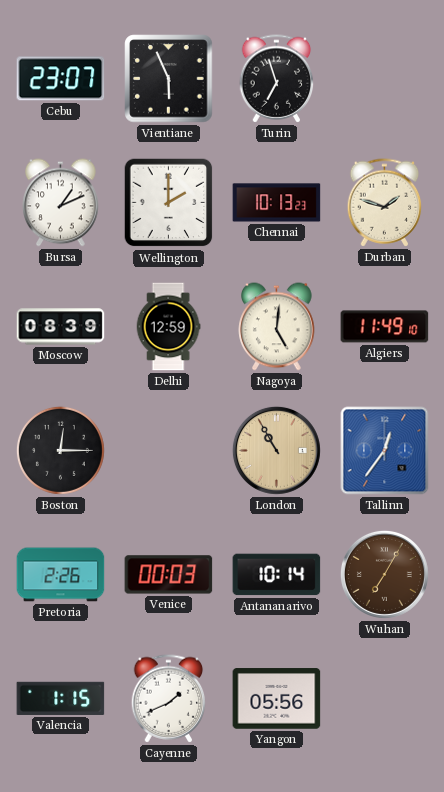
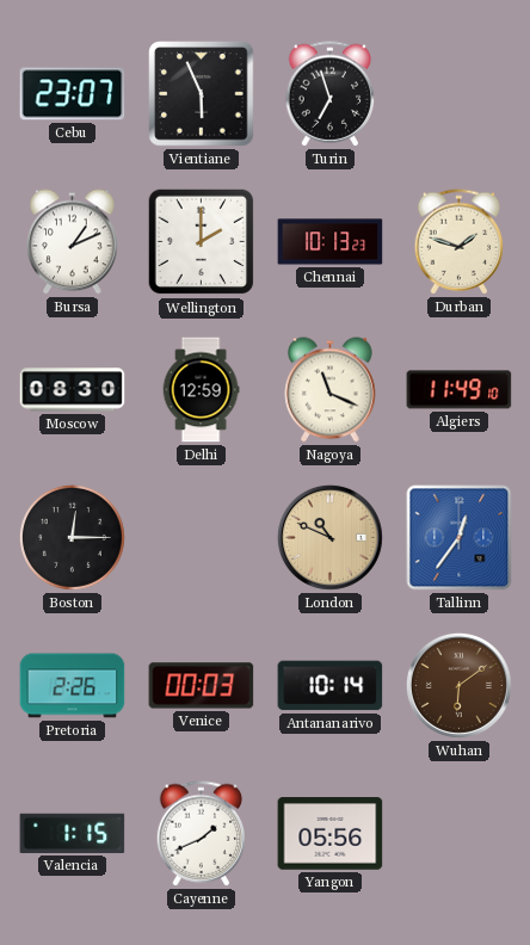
Moscow: 08:39 -> 08:30
Nagoya: 5:01 -> 11:19
London: 10:55 -> 10:49
Wuhan: 7:05 -> 6:09
